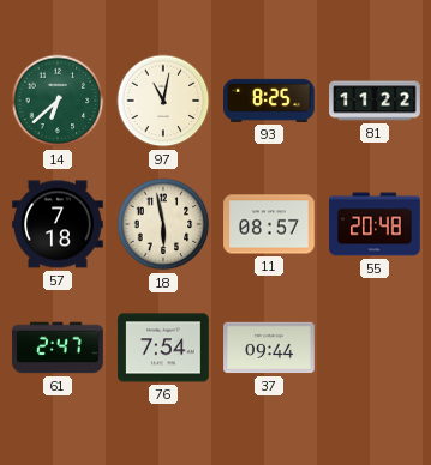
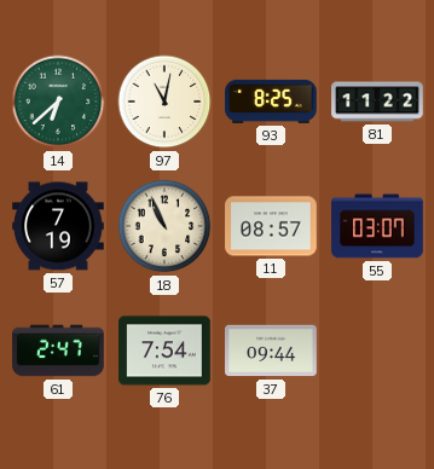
57: 7:18 -> 7:19
18: 5:58 -> 10:56
55: 20:48 -> 03:07
